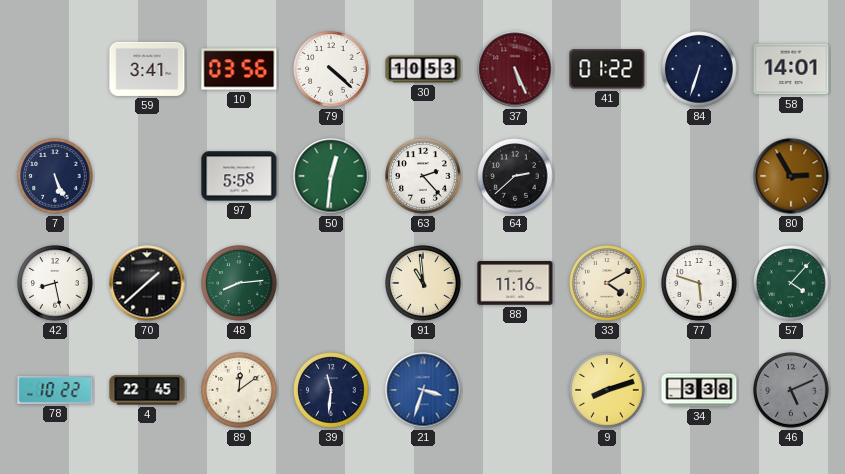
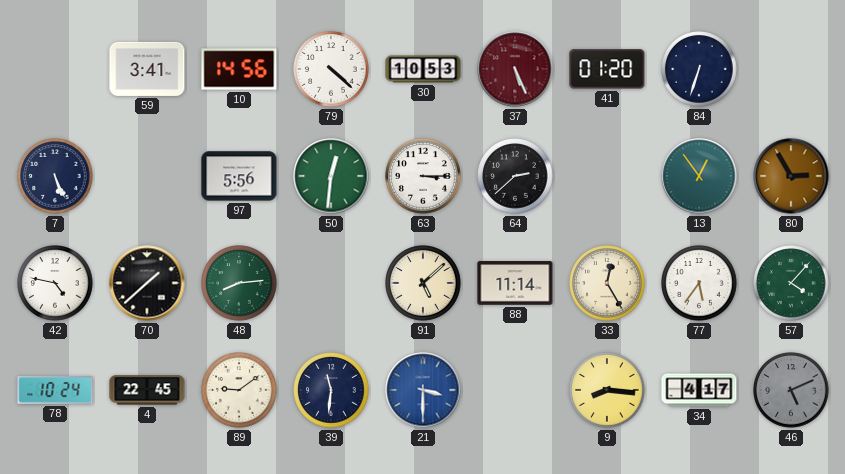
10: 03:56 -> 14:56
41: 01:22 -> 01:20
58: 14:01 -> none
97: 5:58 -> 5:56
63: 2:23 -> 3:15
13: none -> 12:54
42: 8:28 -> 4:47
91: 10:59 -> 5:08
88: 11:16 -> 11:14
33: 4:10 -> 12:25
77: 5:48 -> 5:36
78: 10:22 -> 10:24
89: 12:09 -> 9:09
21: 3:33 -> 3:30
9: 8:12 -> 8:16
34: 3:38 -> 4:17
